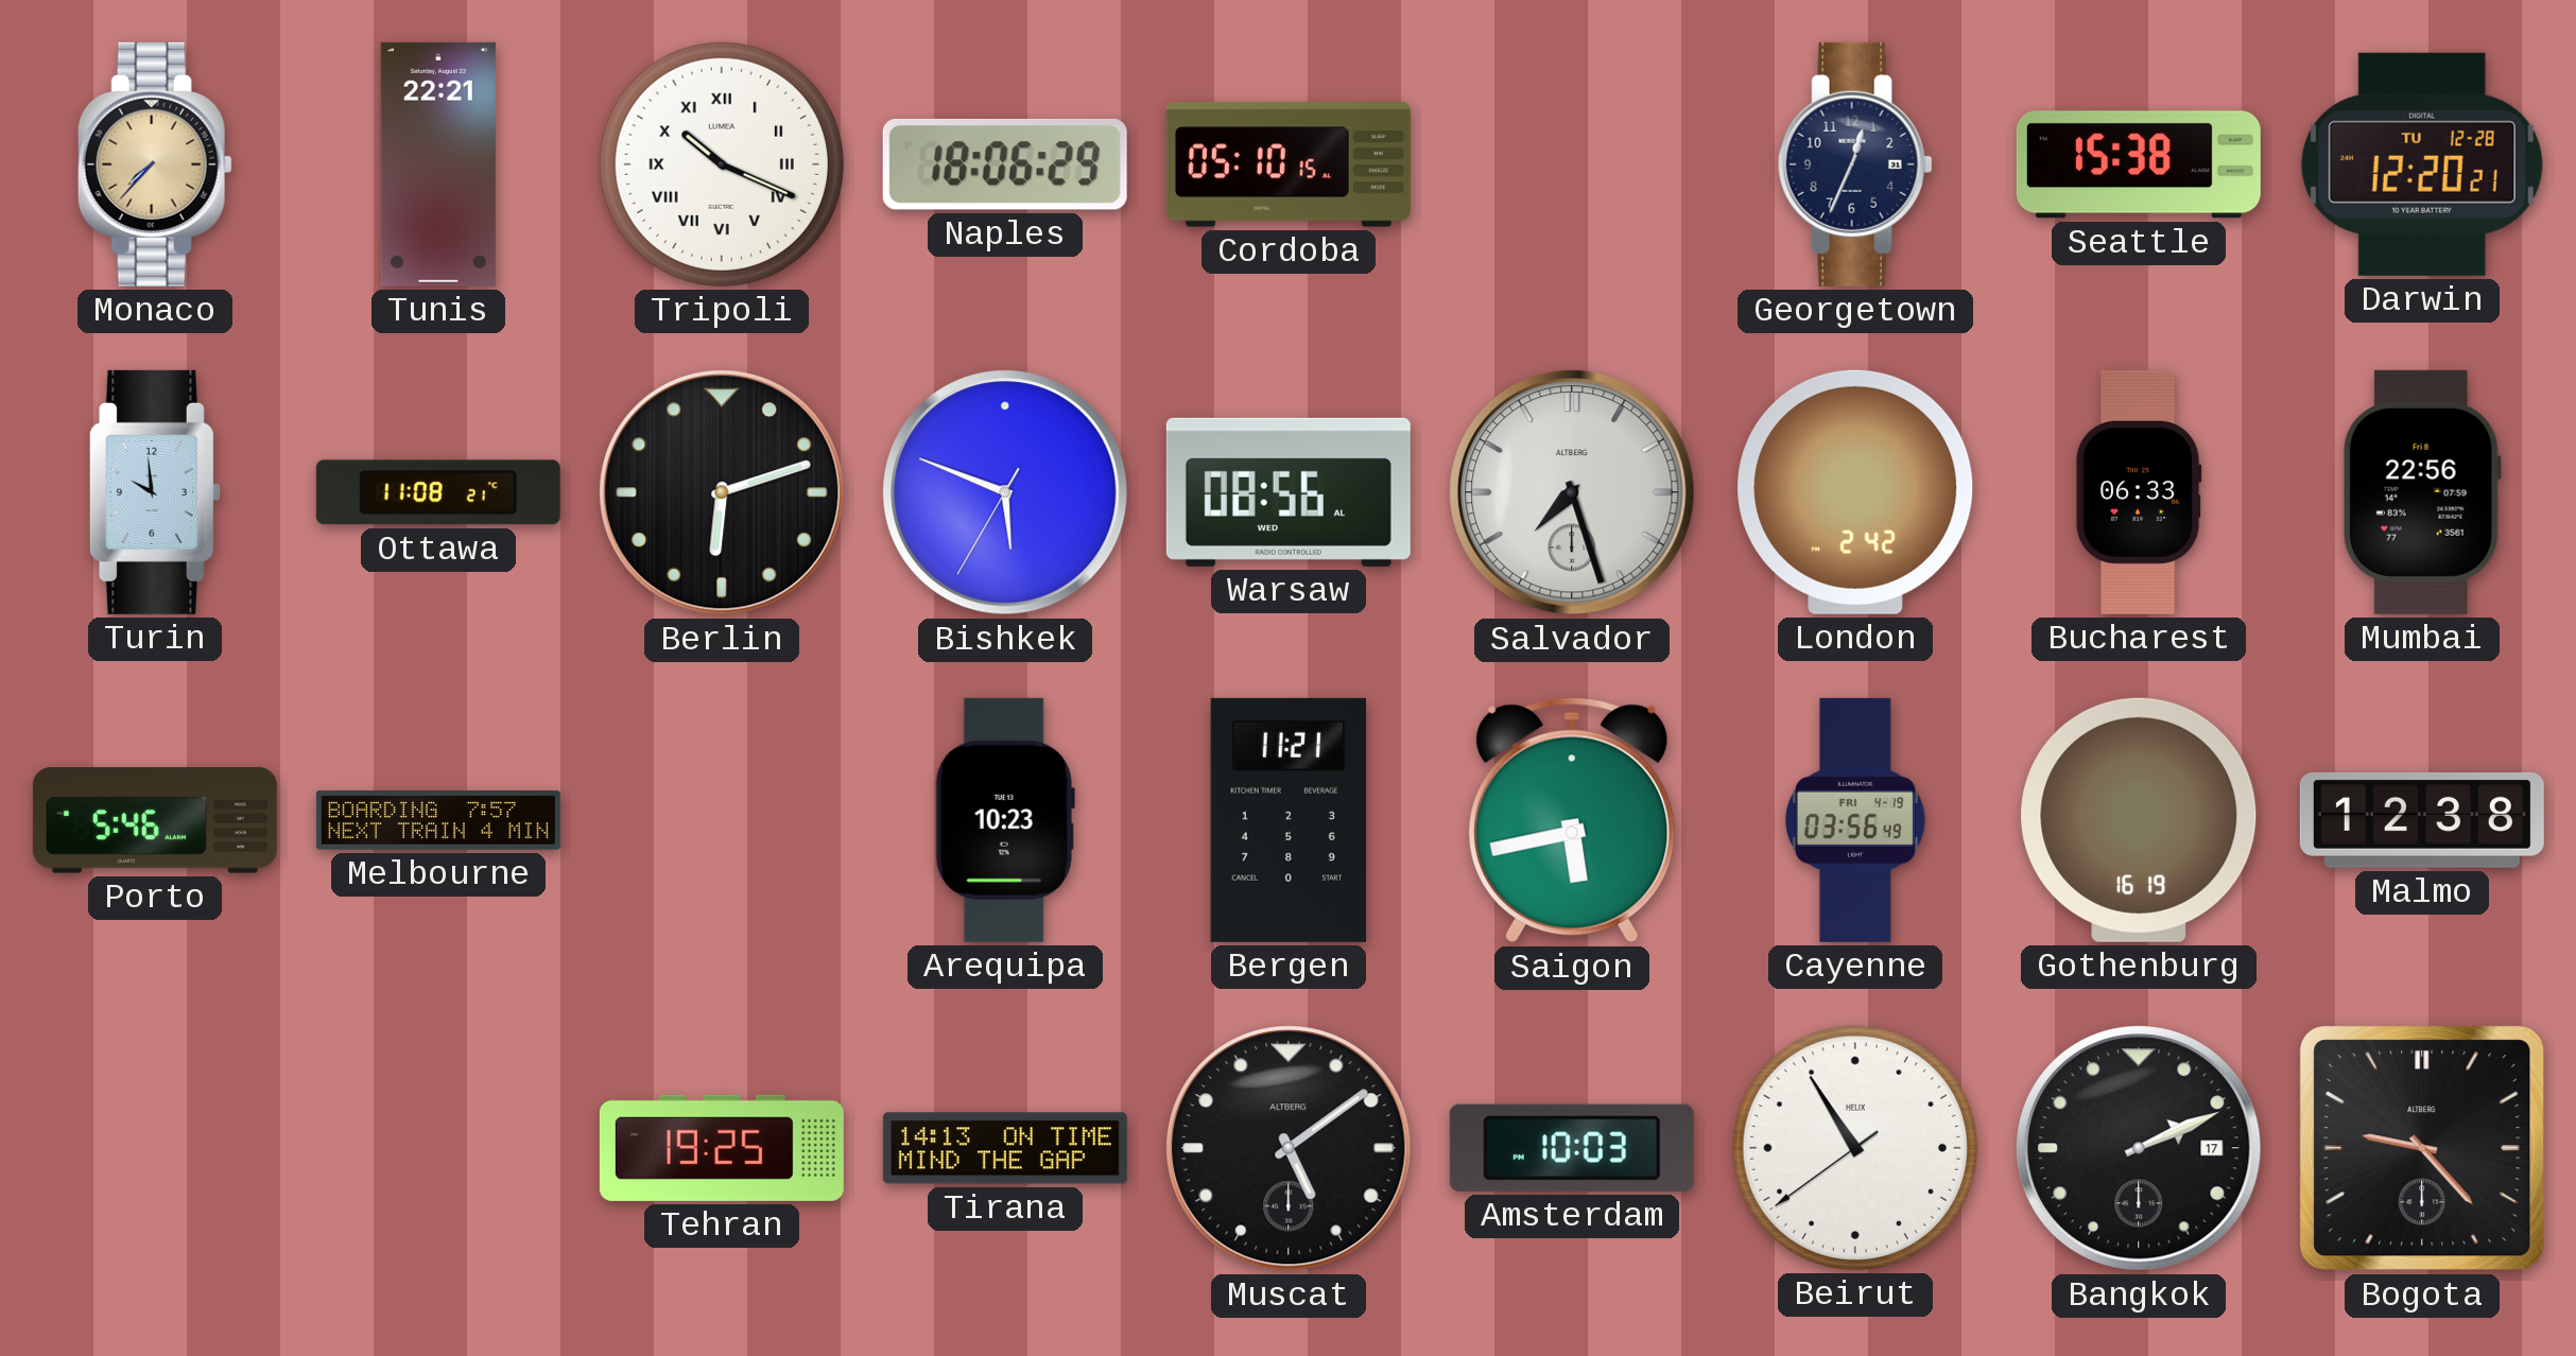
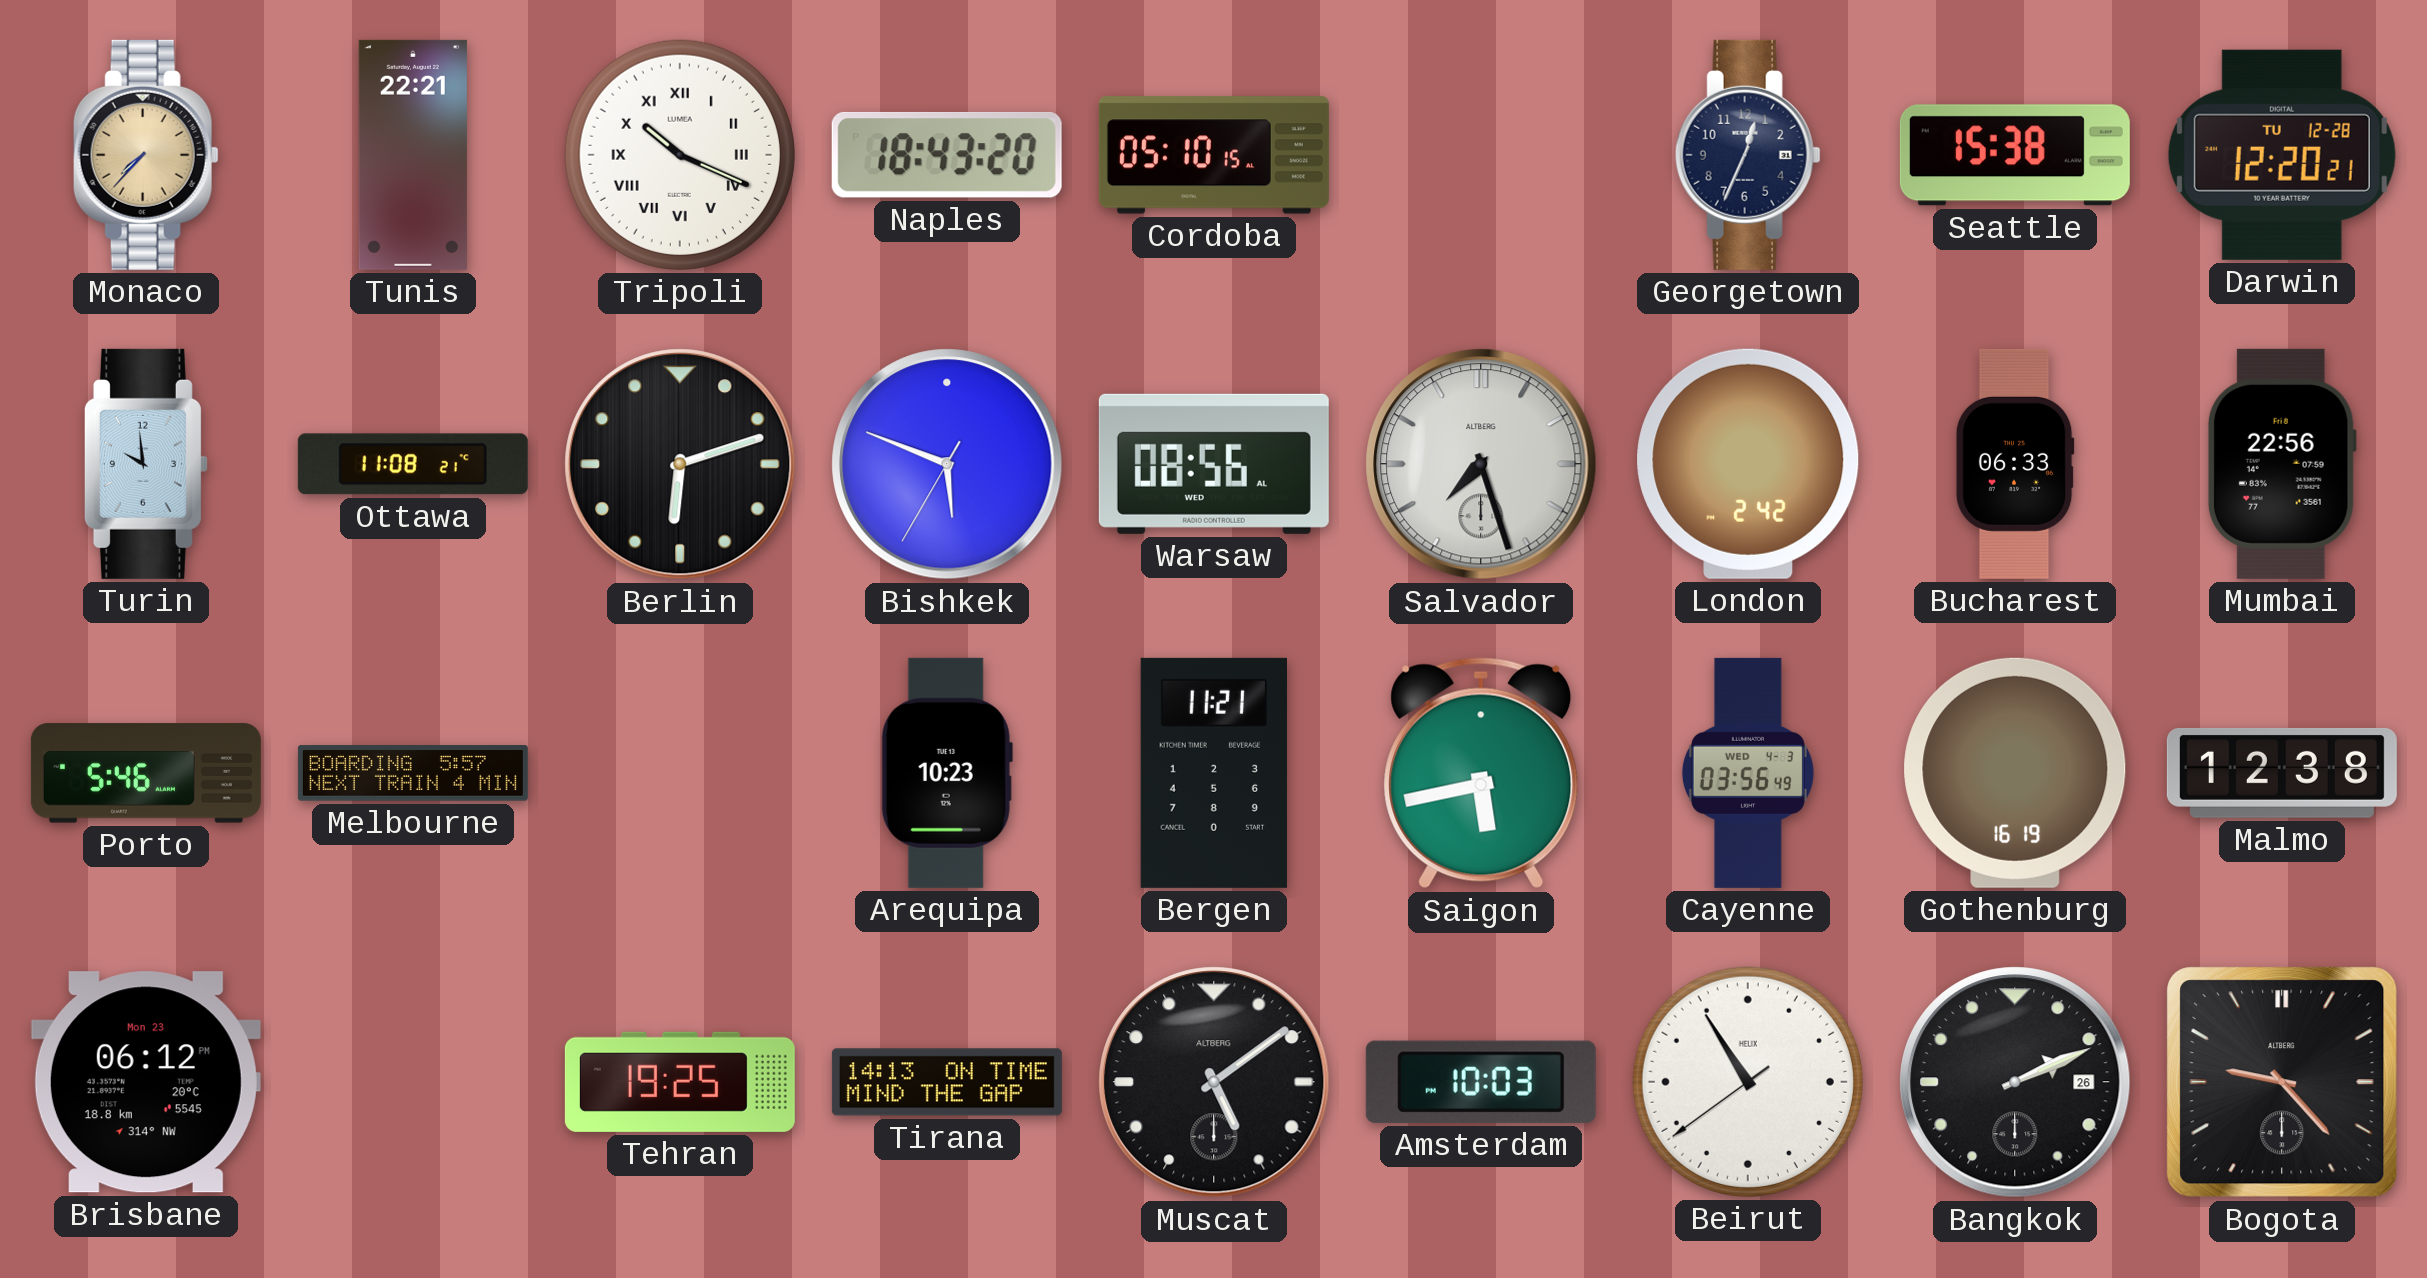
Naples: 18:06 -> 18:43
Melbourne: 7:57 -> 5:57
Cayenne date: FRI 4-19 -> WED 4-3
Brisbane: none -> 06:12
Bangkok date: 17 -> 26
